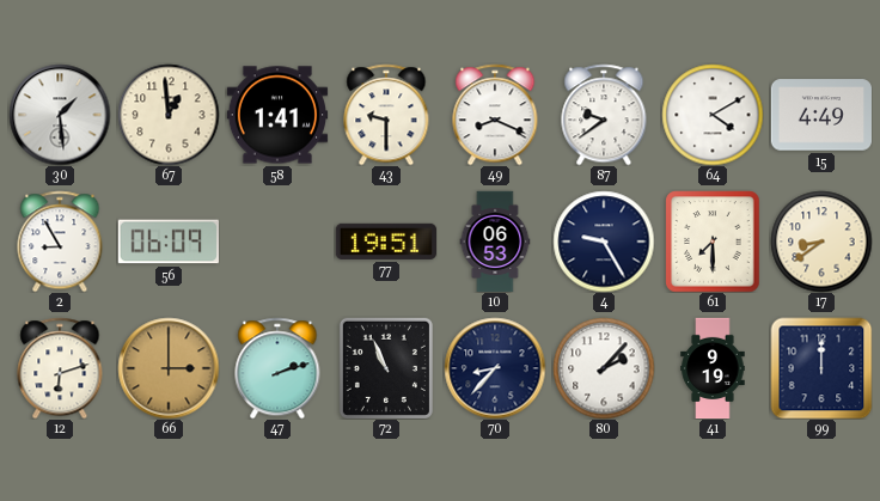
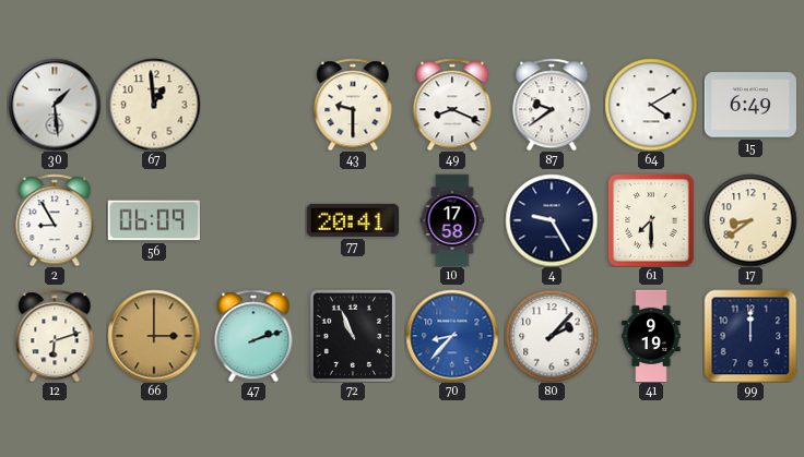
58: 1:41 -> none
15: 4:49 -> 6:49
77: 19:51 -> 20:41
10: 06:53 -> 17:58
70 dial: navy -> blue
